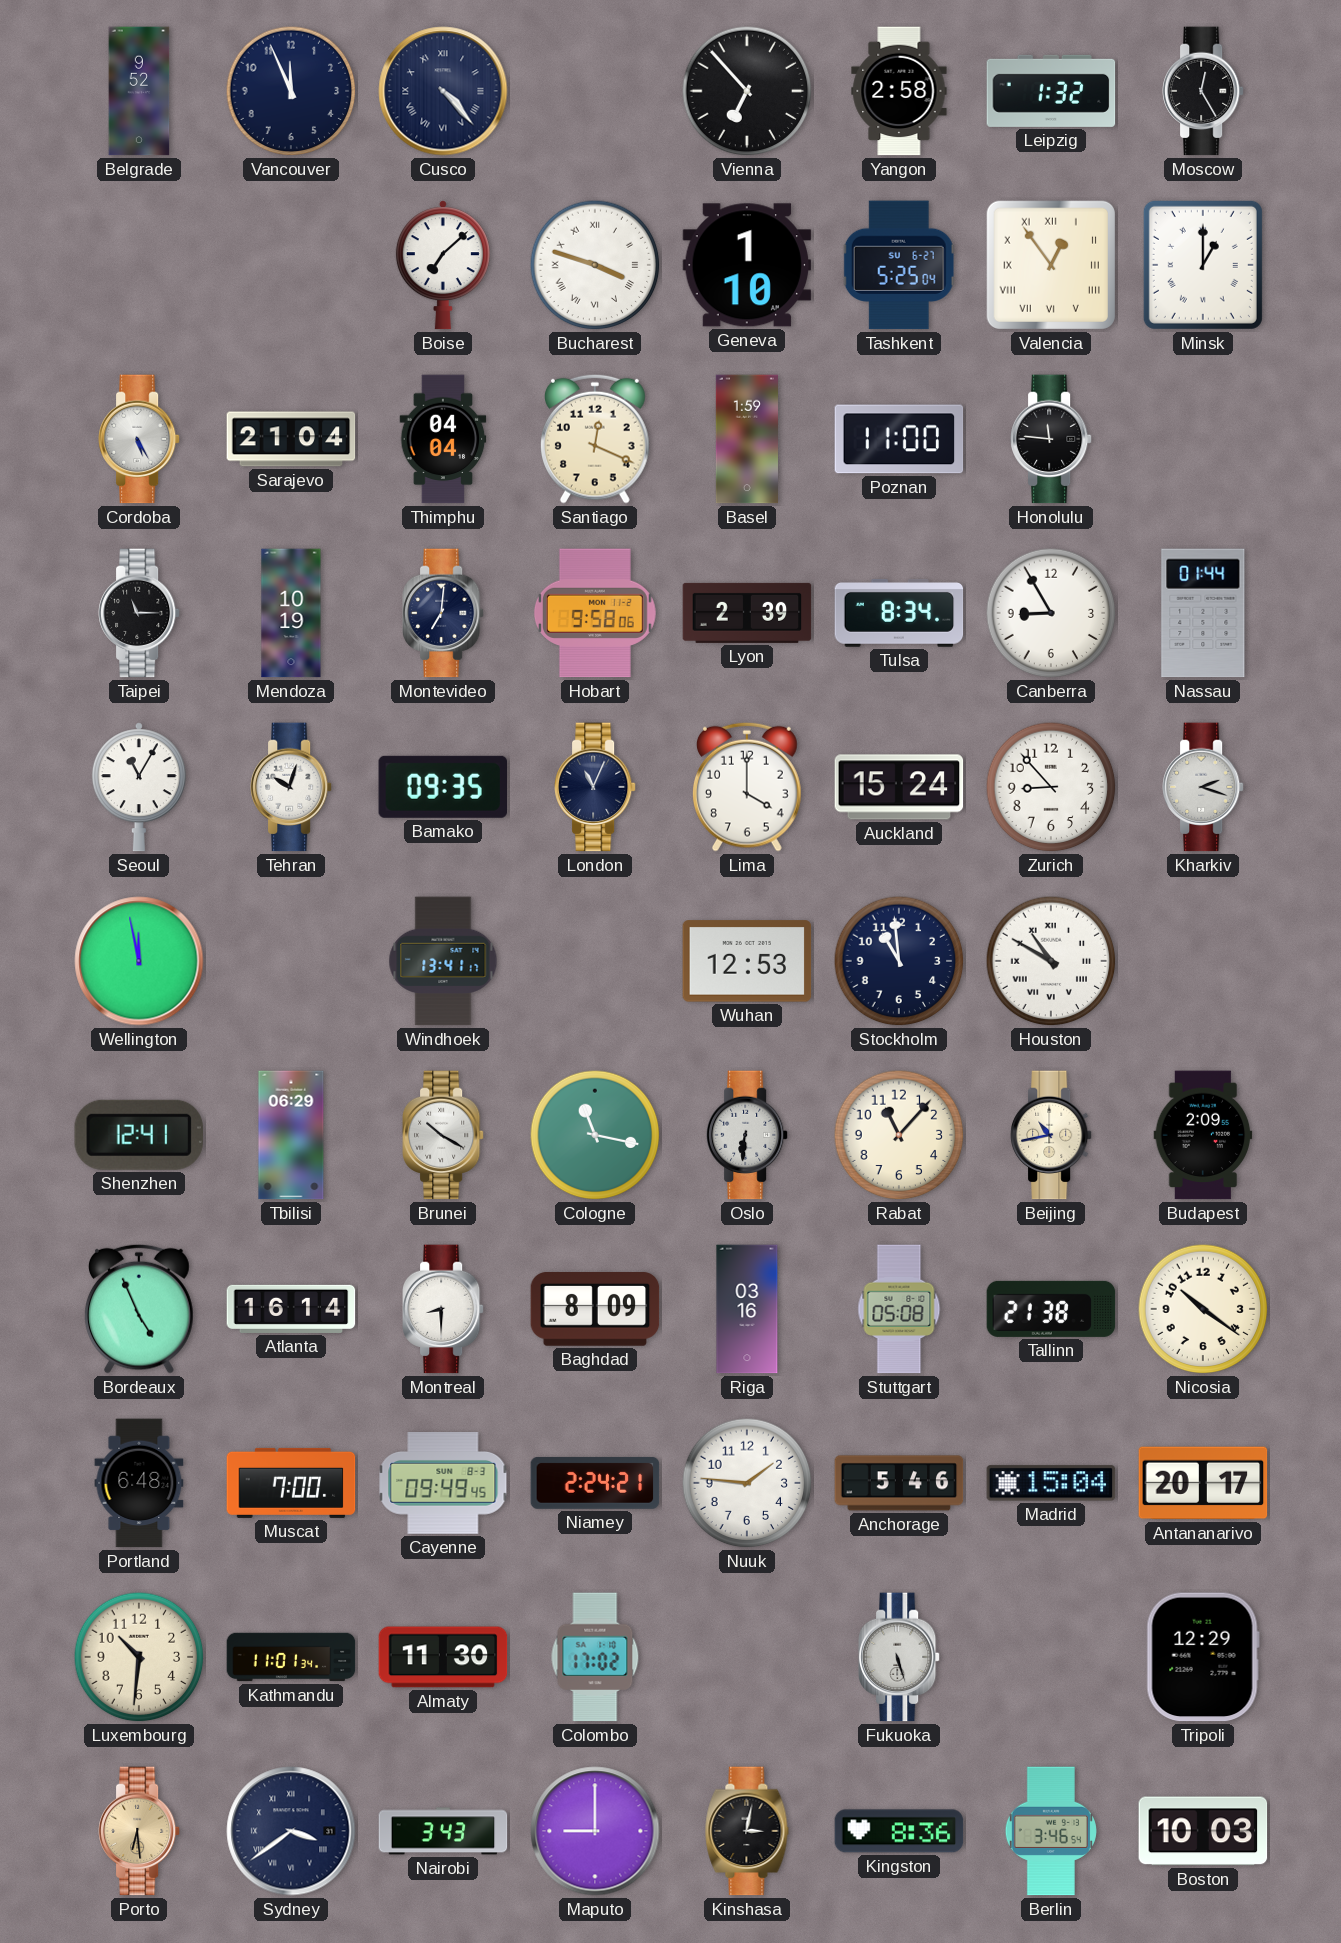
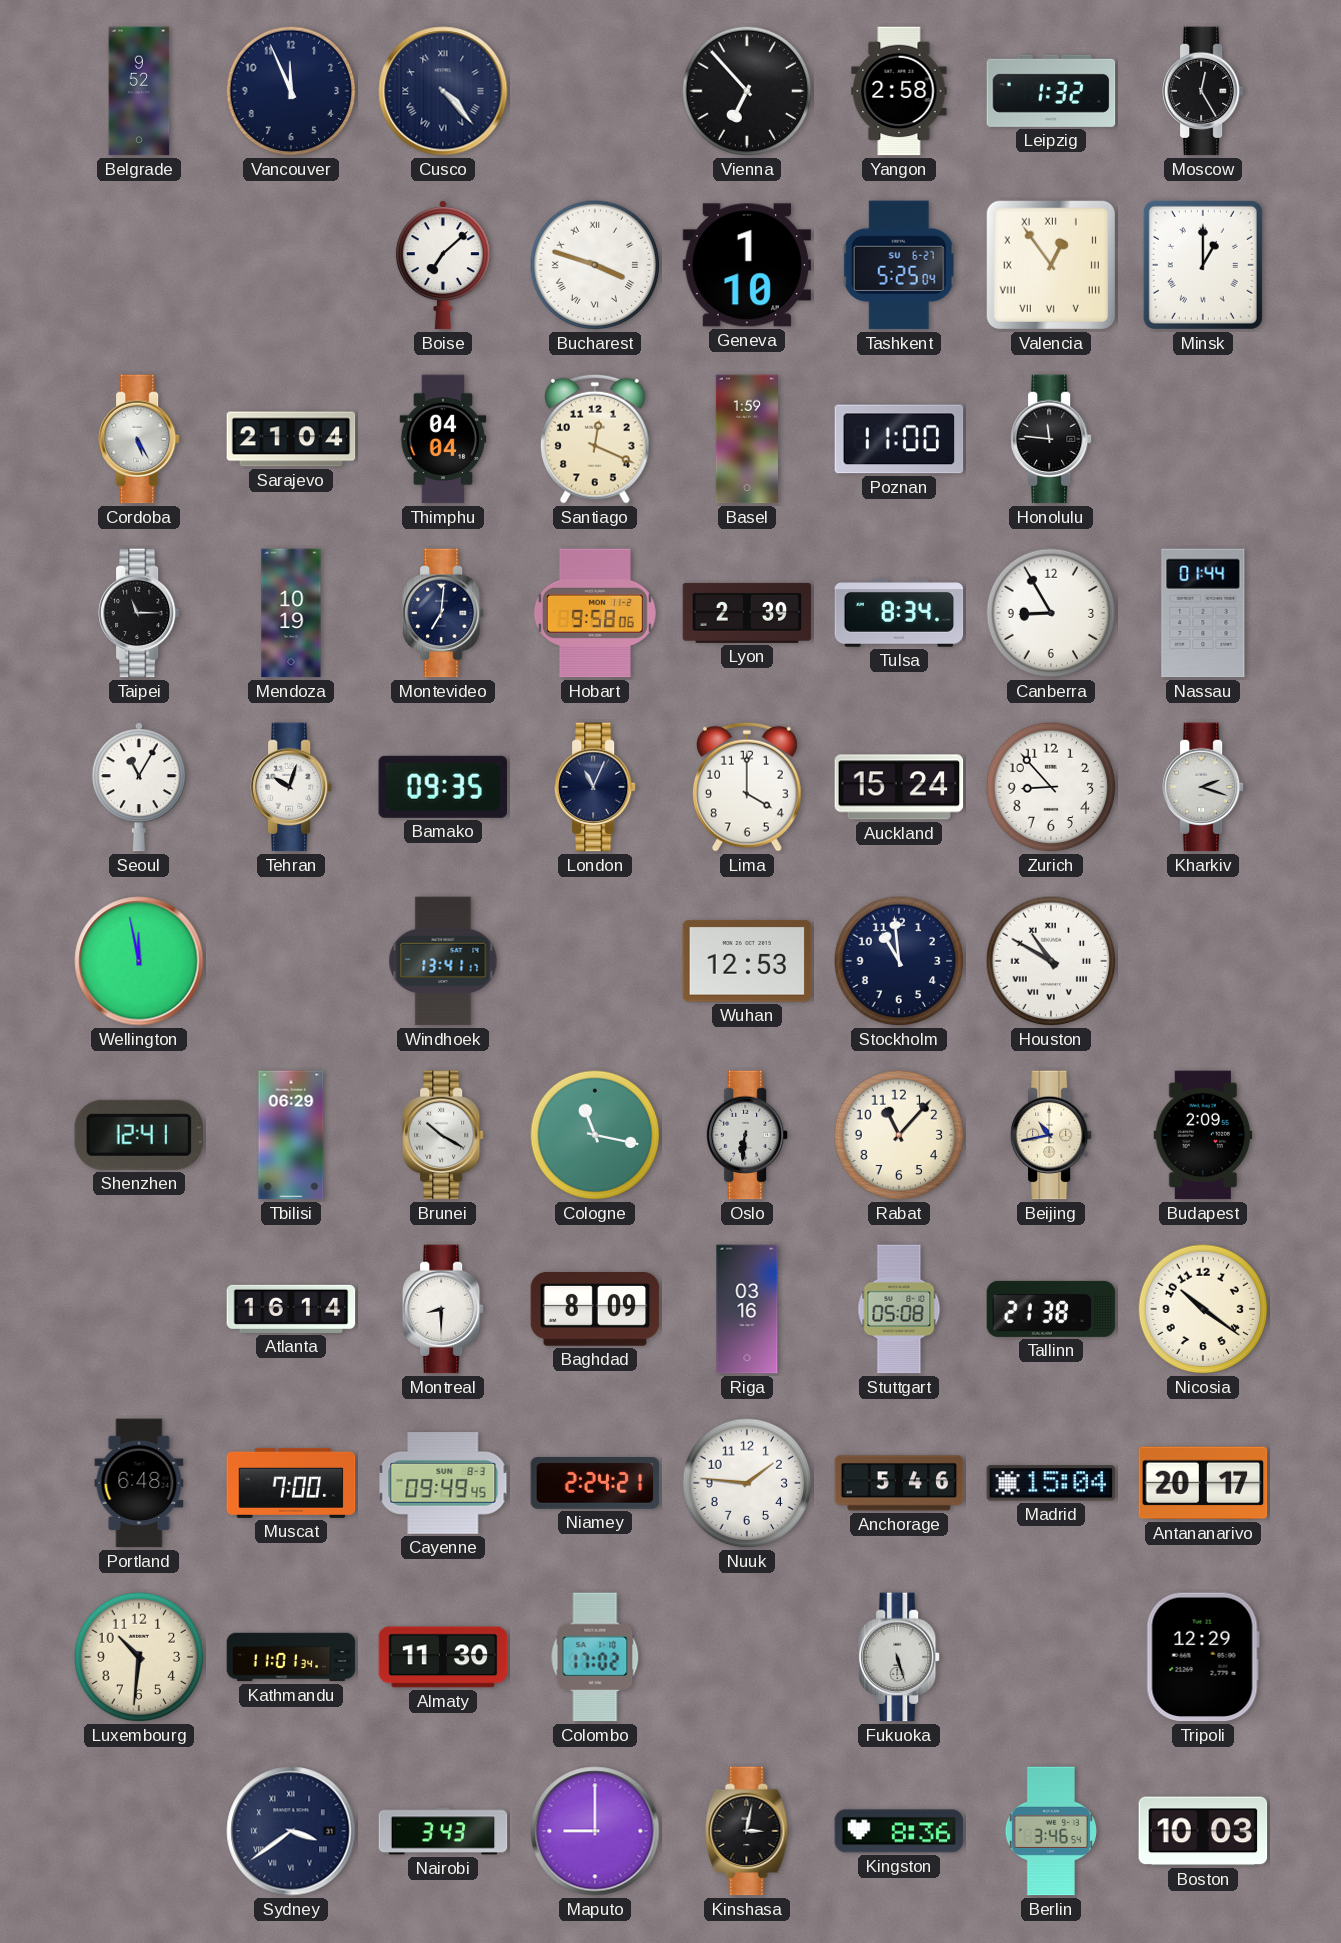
Bordeaux: 4:56 -> none
Porto: 6:29 -> none
